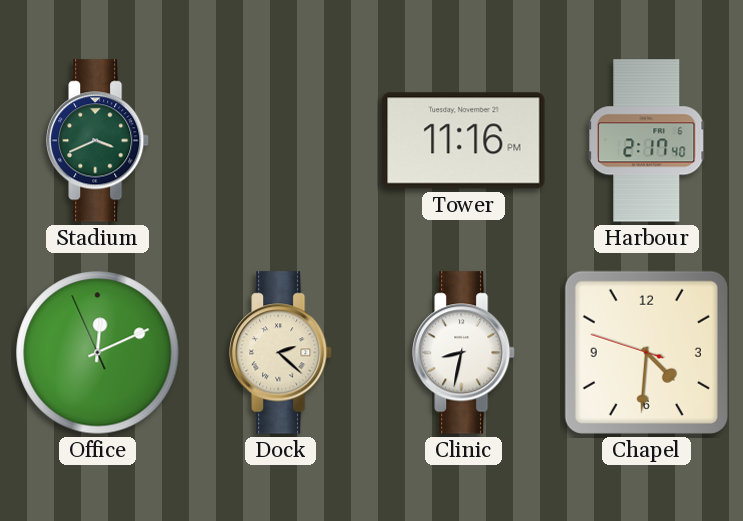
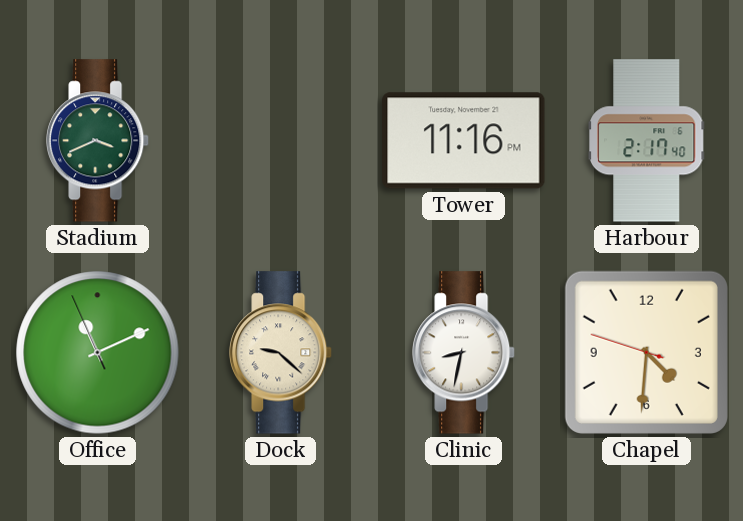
Office: 12:10 -> 11:10
Dock: 2:22 -> 9:22
